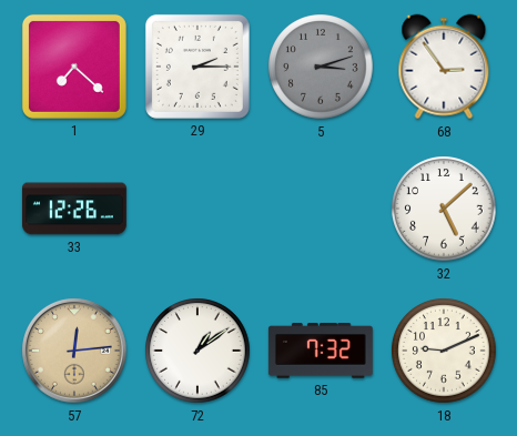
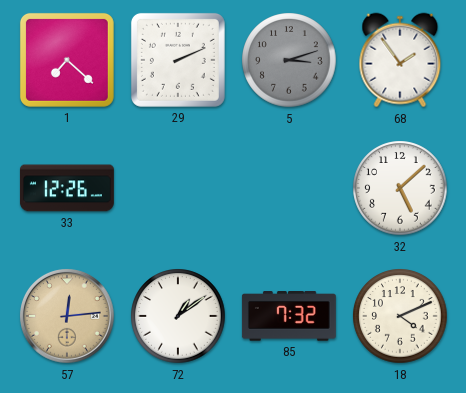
29: 2:15 -> 2:11
68: 2:54 -> 1:54
18: 9:11 -> 4:11
